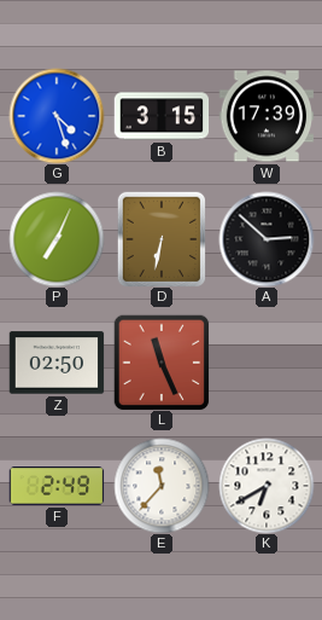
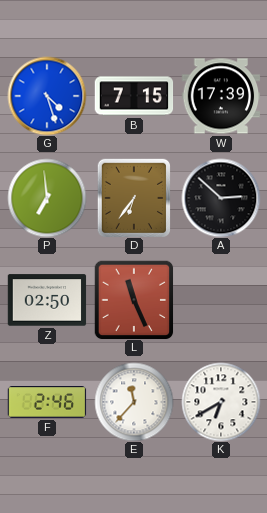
B: 3:15 -> 7:15
P: 7:04 -> 6:59
D: 6:32 -> 6:36
F: 2:49 -> 2:46
